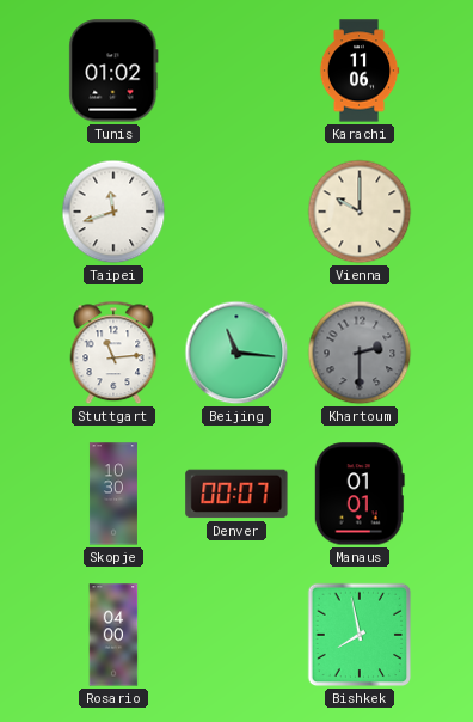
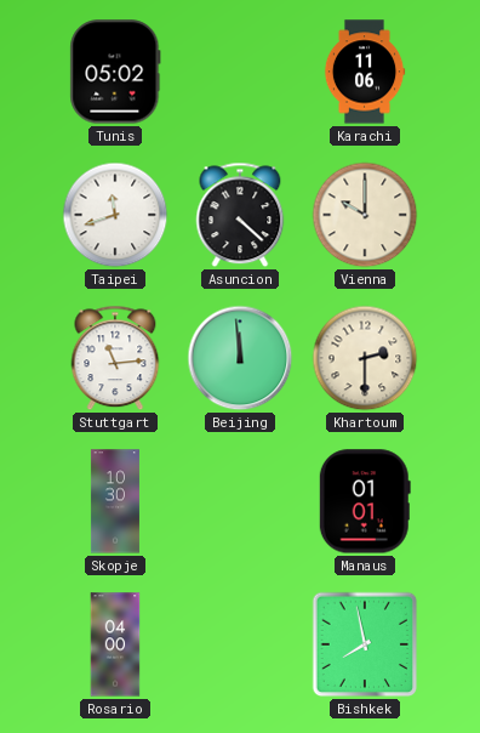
Tunis: 01:02 -> 05:02
Asuncion: none -> 4:22
Beijing: 11:16 -> 11:59
Khartoum dial: grey -> cream
Denver: 00:07 -> none
